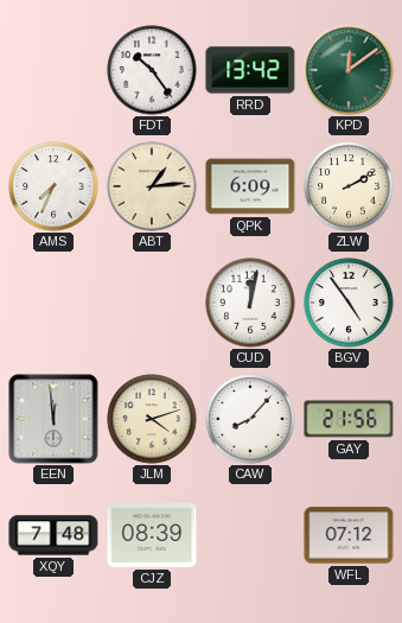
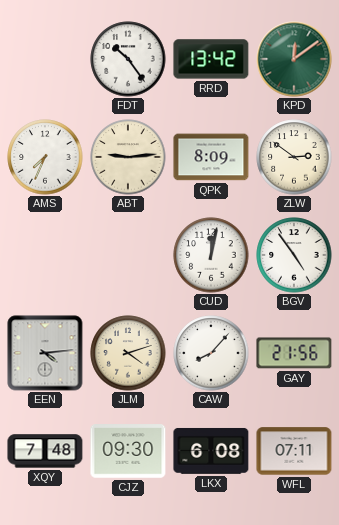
ABT: 1:14 -> 9:14
QPK: 6:09 -> 8:09
ZLW: 2:10 -> 2:51
EEN: 11:59 -> 4:14
CJZ: 08:39 -> 09:30
LKX: none -> 6:08
WFL: 07:12 -> 07:11
